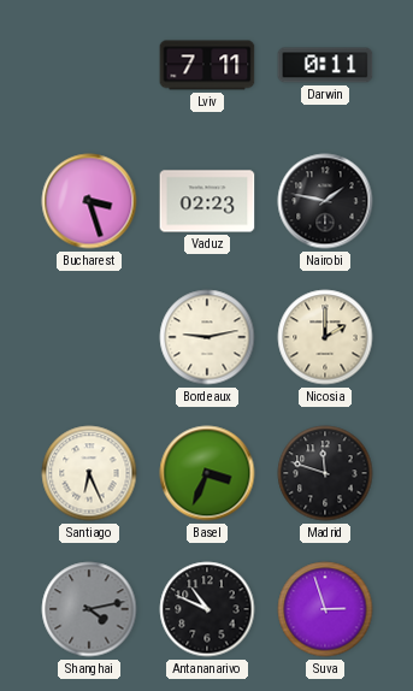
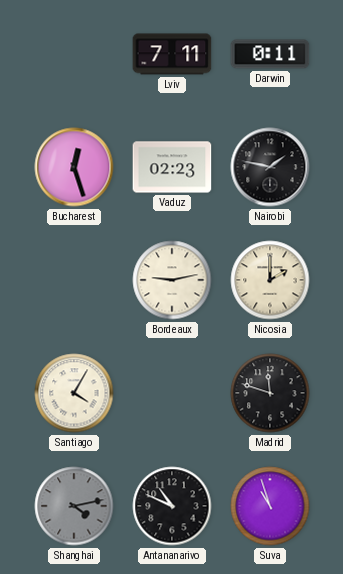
Bucharest: 3:27 -> 12:27
Santiago: 6:26 -> 4:05
Basel: 3:34 -> none
Suva: 2:57 -> 10:57
